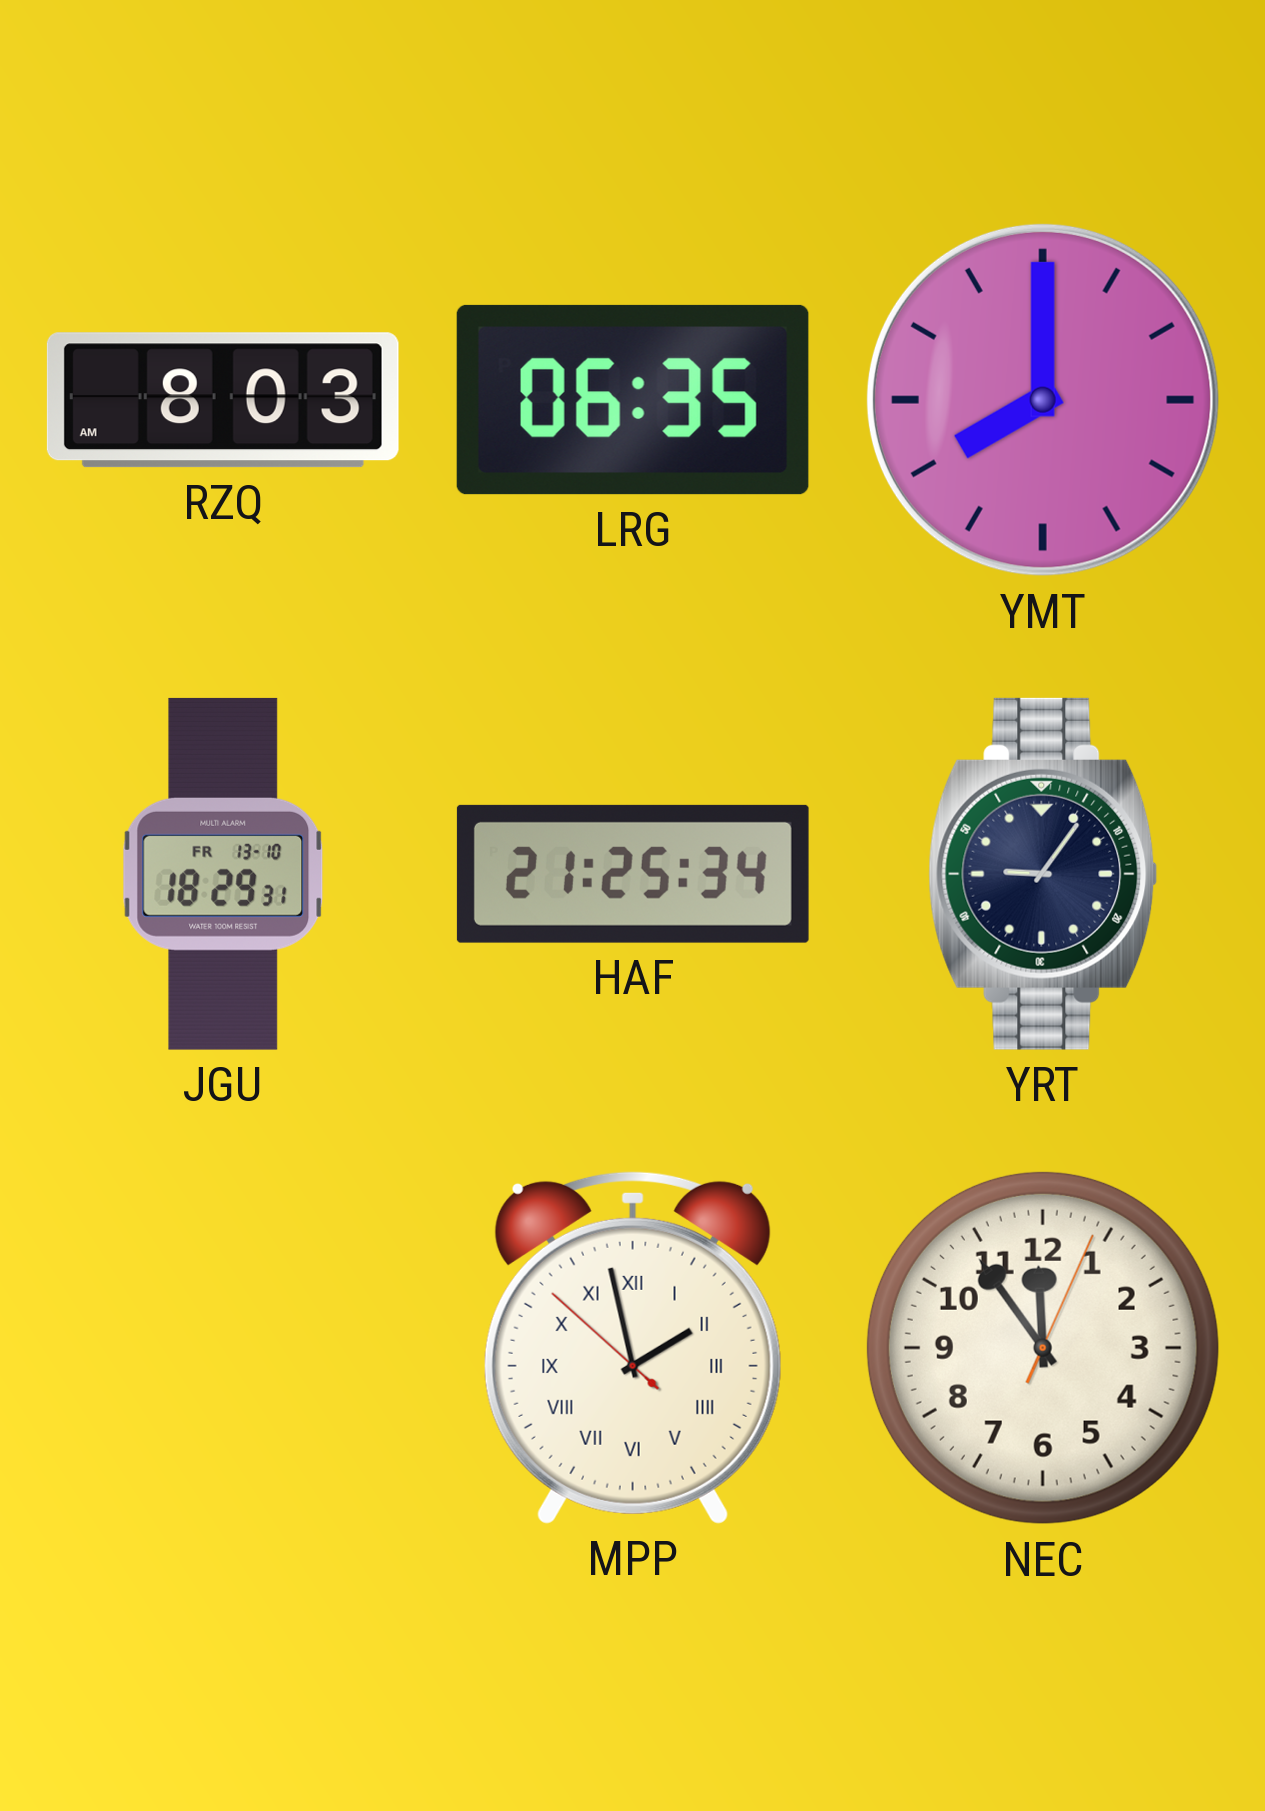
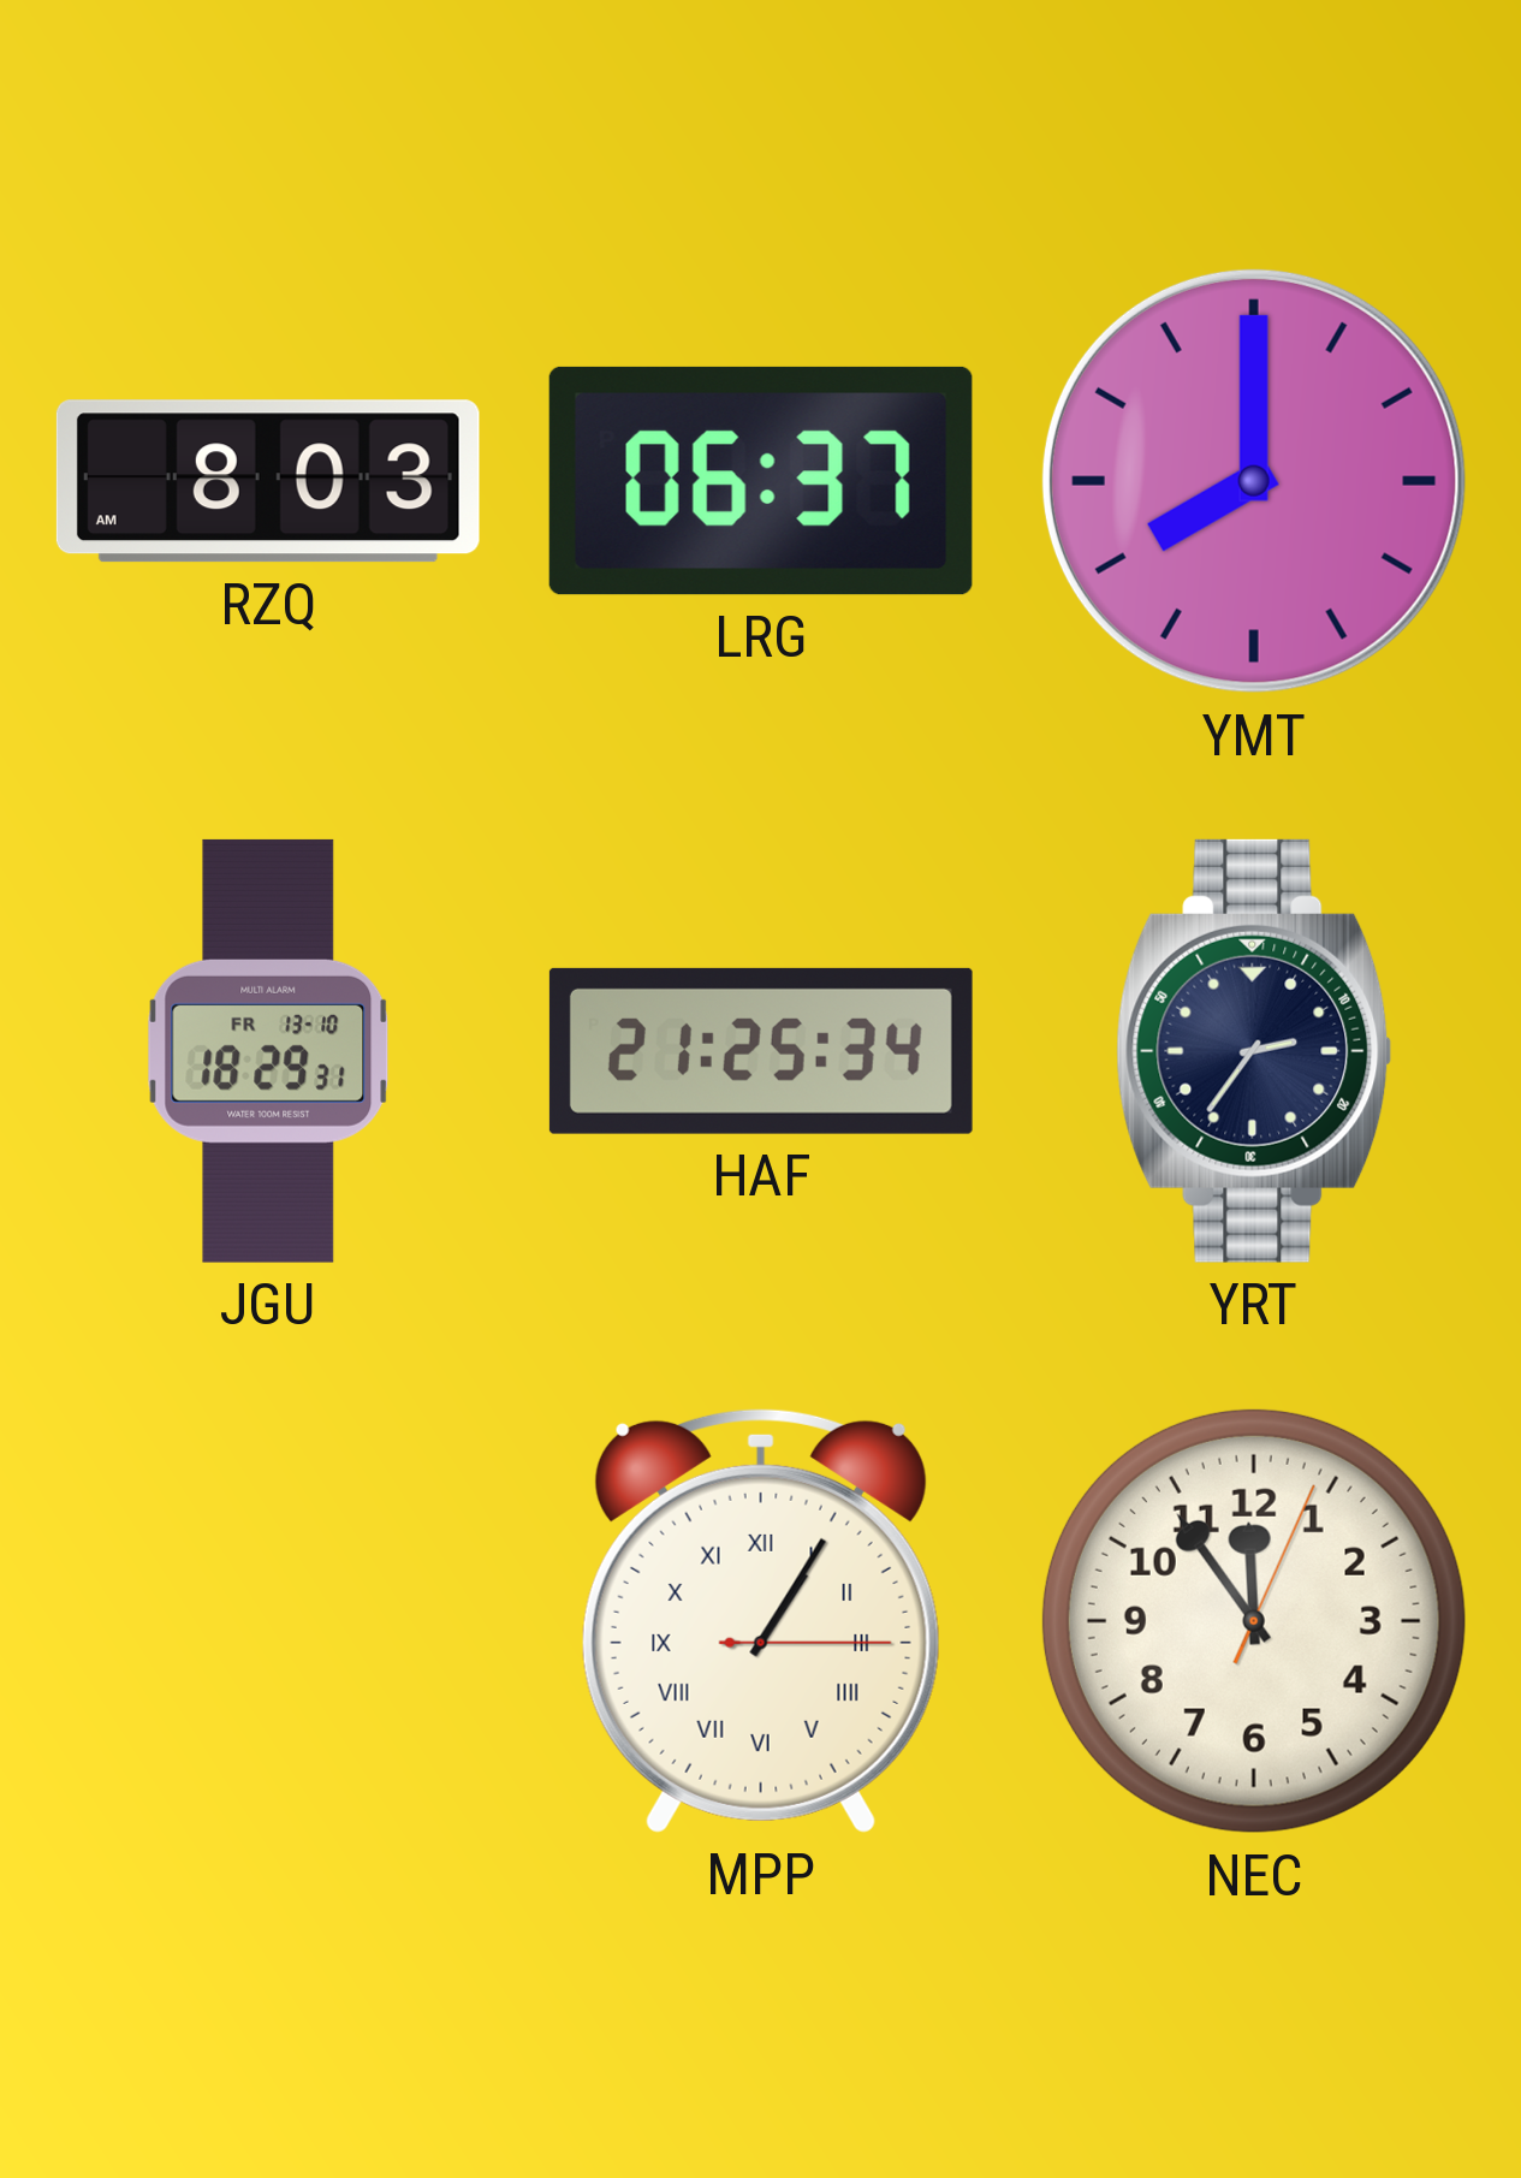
LRG: 06:35 -> 06:37
YRT: 9:06 -> 2:36
MPP: 1:57 -> 1:05
